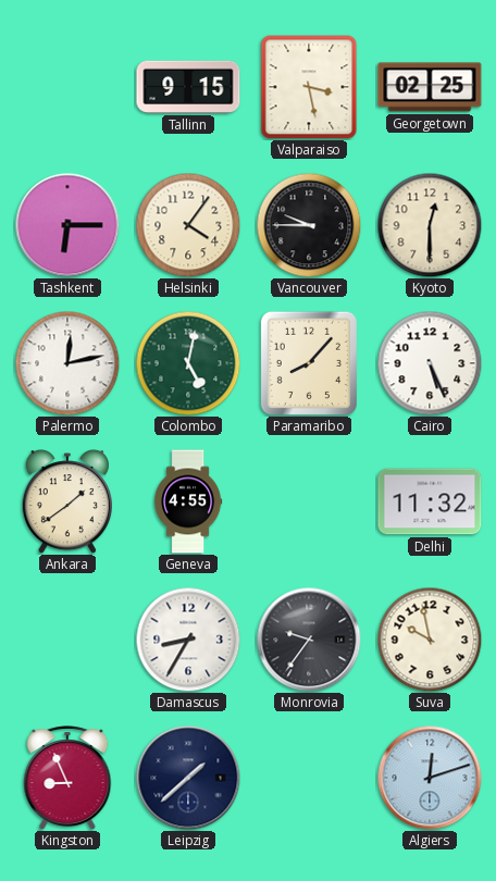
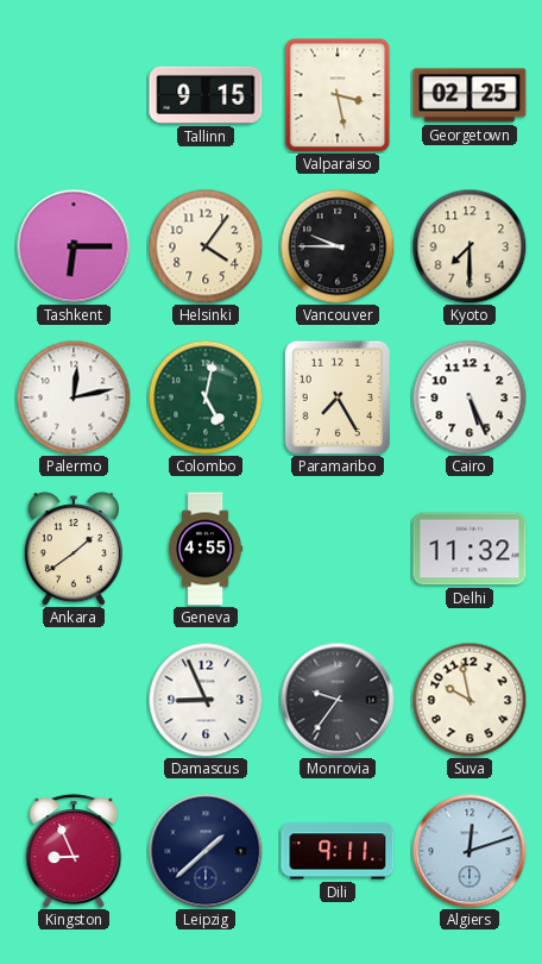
Kyoto: 12:30 -> 7:30
Paramaribo: 8:07 -> 7:25
Damascus: 8:35 -> 8:56
Dili: none -> 9:11
